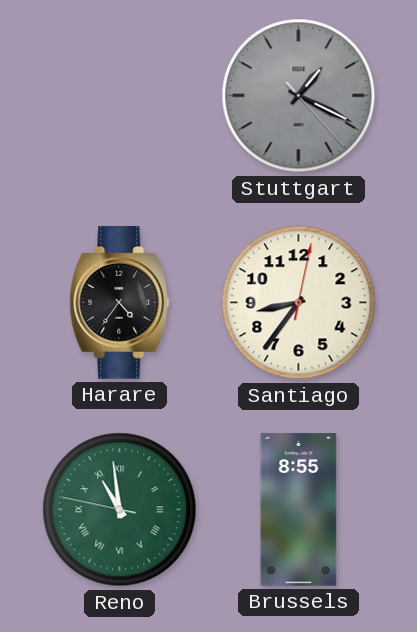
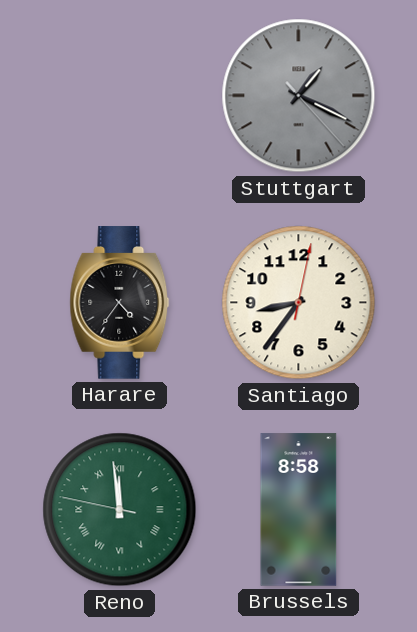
Reno: 10:58 -> 11:58
Brussels: 8:55 -> 8:58
